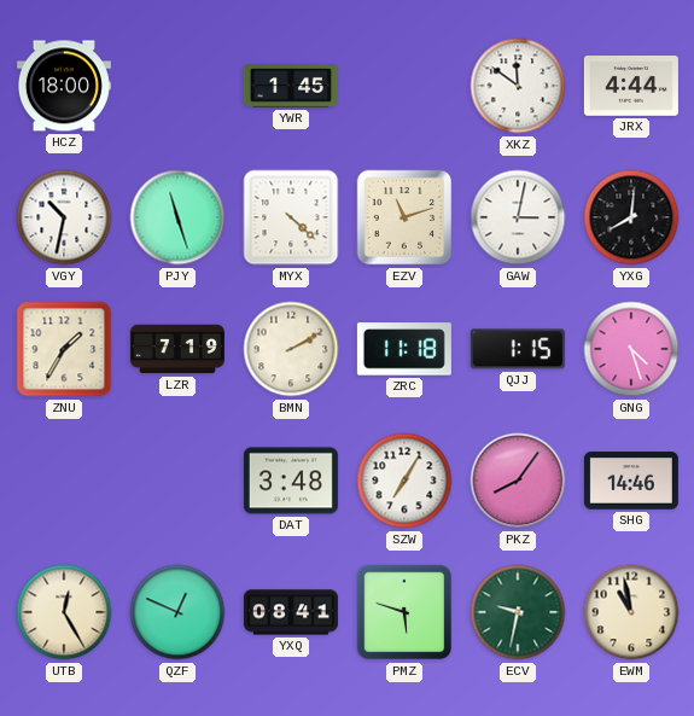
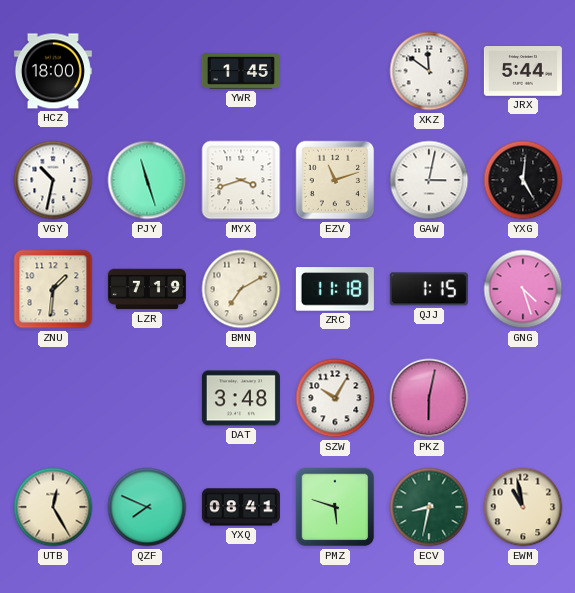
JRX: 4:44 -> 5:44
MYX: 4:22 -> 3:42
YXG: 8:01 -> 5:01
ZNU: 1:35 -> 1:31
BMN: 2:10 -> 7:10
SZW: 7:05 -> 10:05
PKZ: 8:06 -> 6:02
SHG: 14:46 -> none
QZF: 12:49 -> 7:49
ECV: 9:32 -> 8:32
